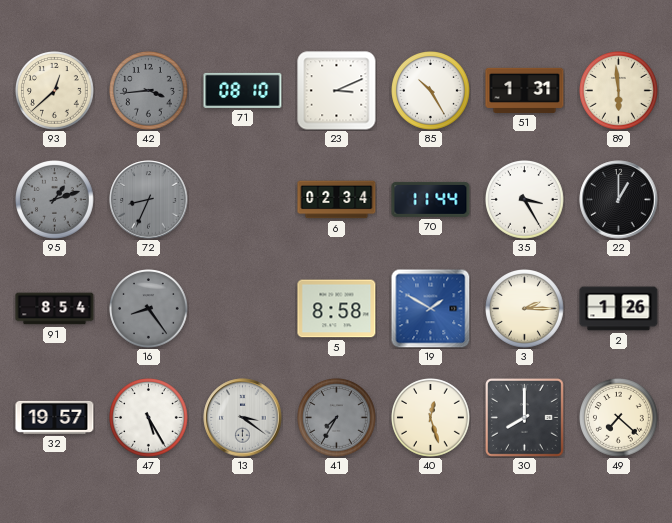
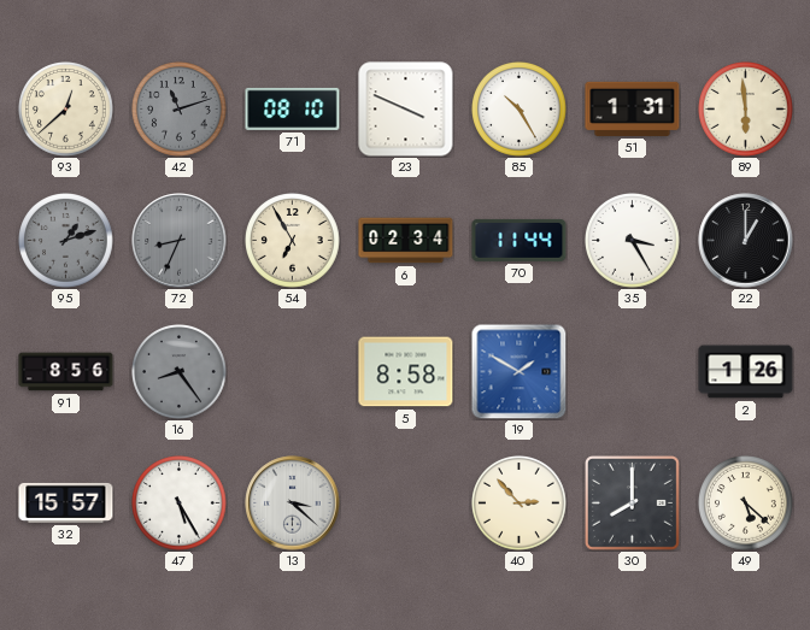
42: 3:44 -> 11:12
23: 3:11 -> 3:49
54: none -> 6:55
91: 8:54 -> 8:56
3: 2:15 -> none
32: 19:57 -> 15:57
13: 3:21 -> 3:22
41: 7:35 -> none
40: 12:27 -> 2:53
49: 7:22 -> 5:22
